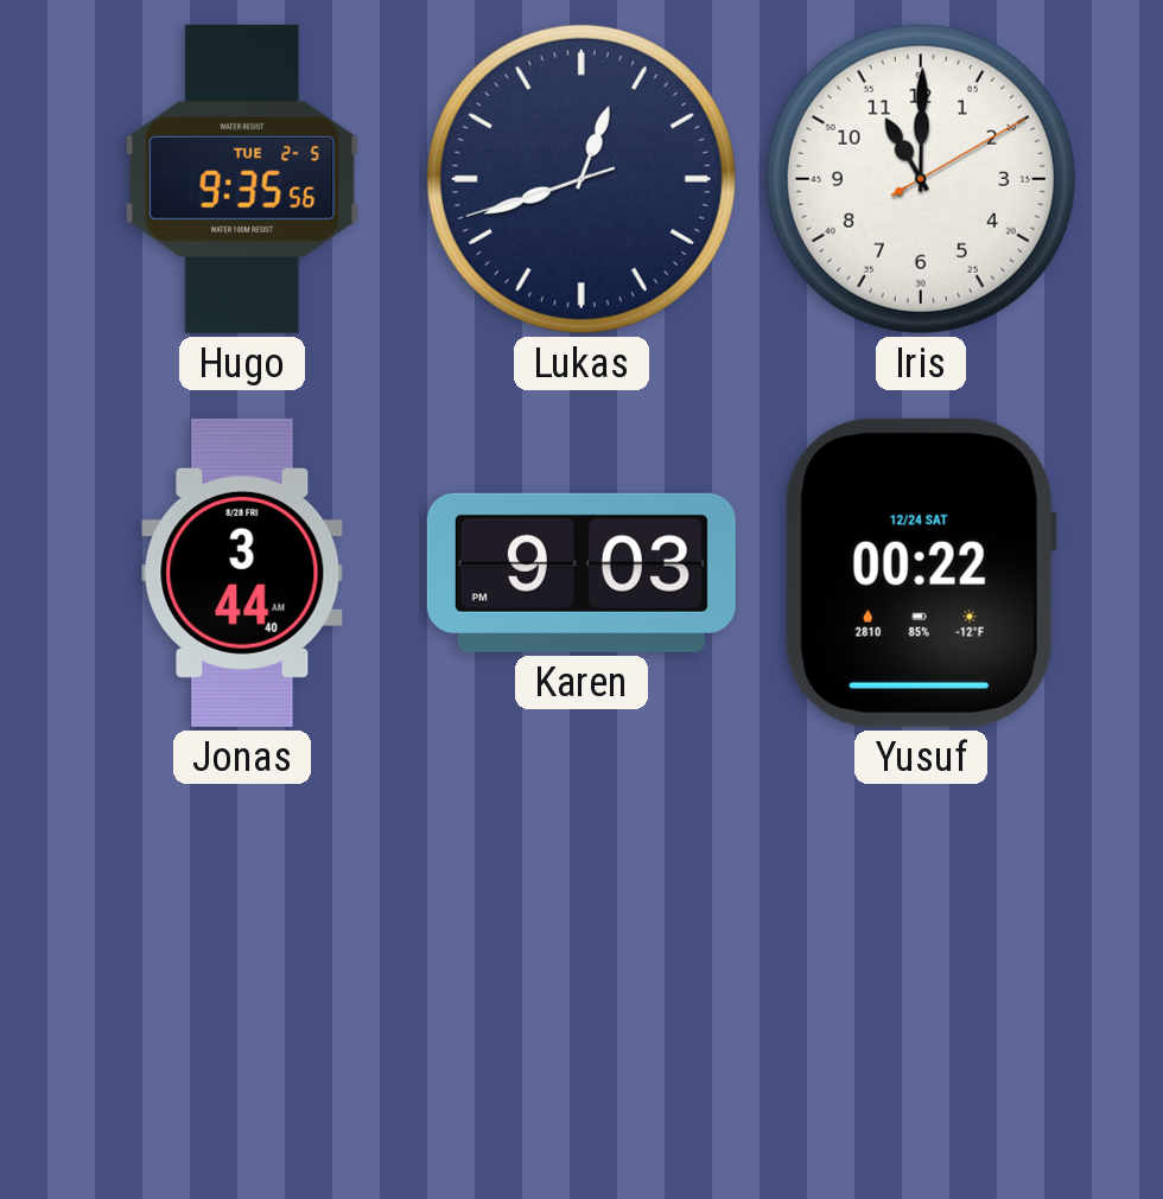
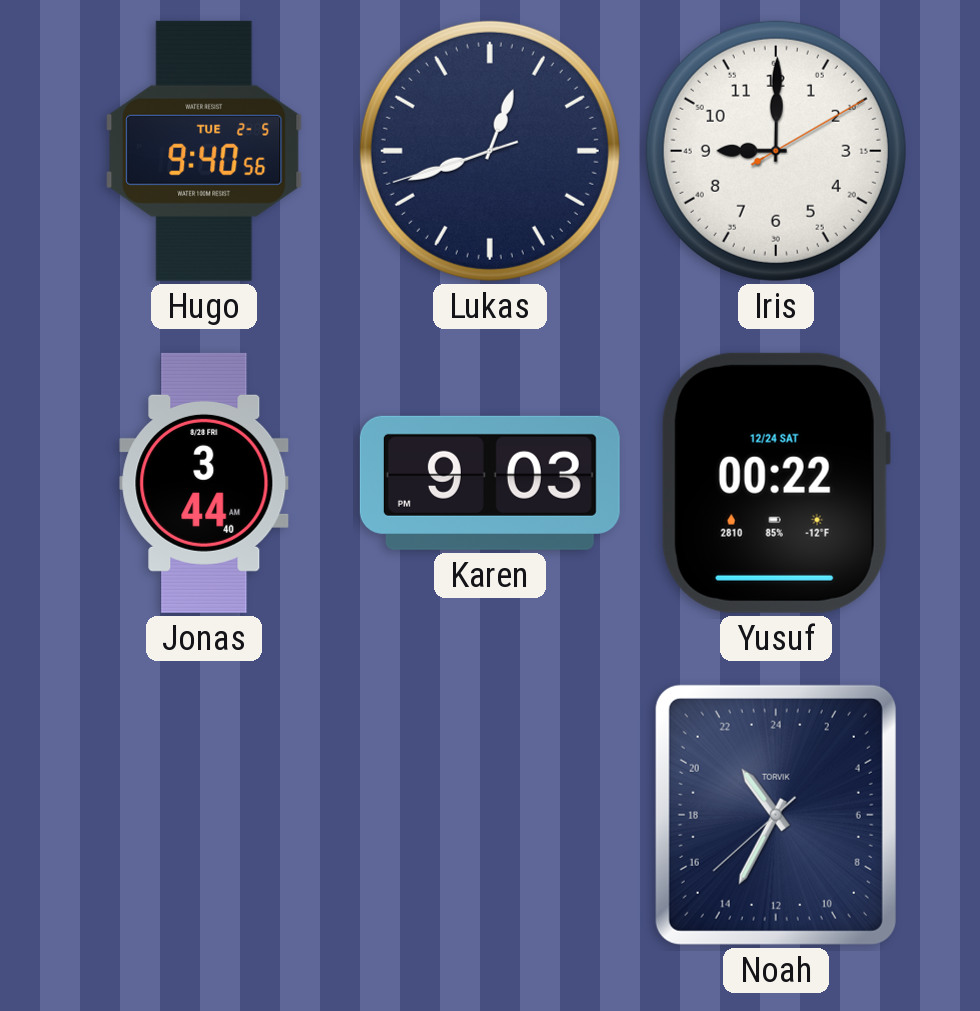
Hugo: 9:35 -> 9:40
Iris: 11:00 -> 9:00
Noah: none -> 21:34
